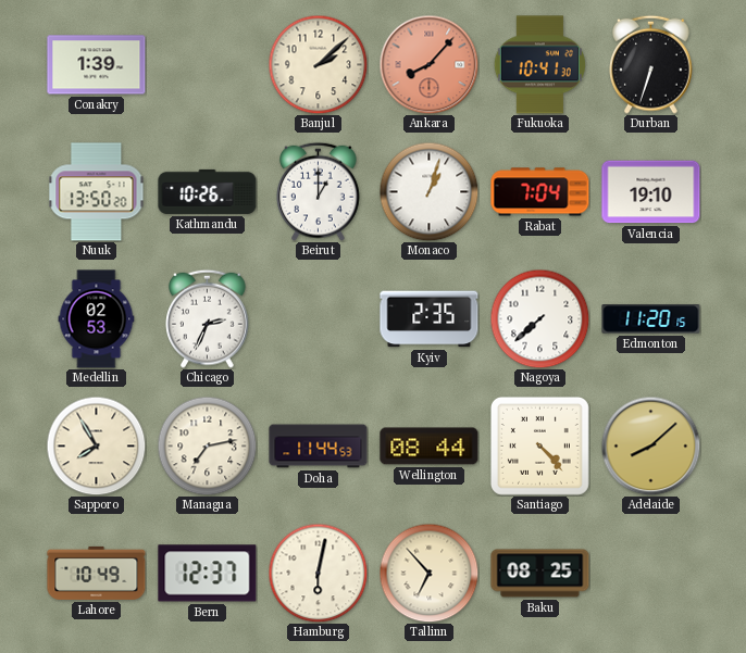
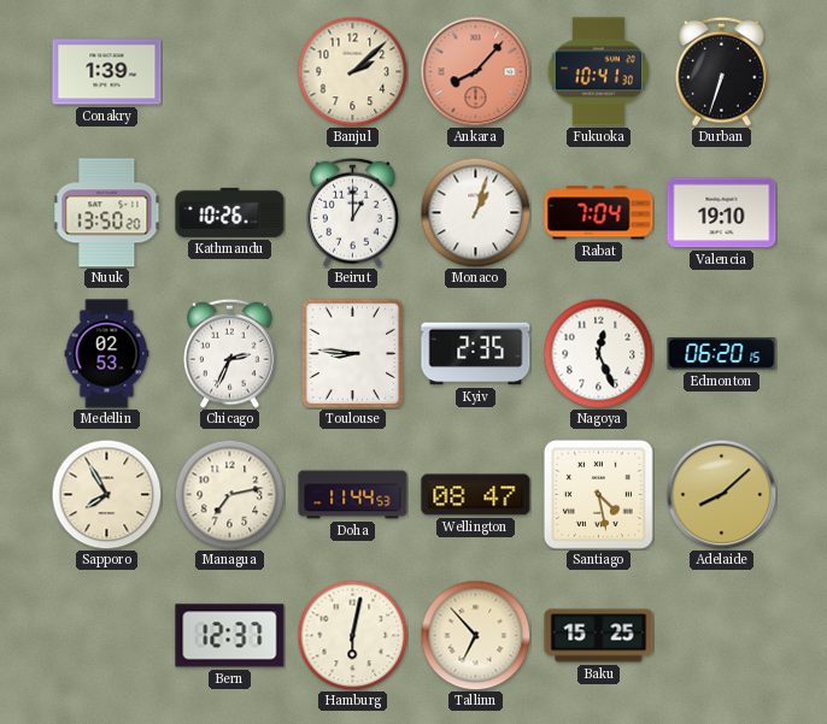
Toulouse: none -> 8:46
Nagoya: 7:38 -> 12:26
Edmonton: 11:20 -> 06:20
Wellington: 08:44 -> 08:47
Santiago: 4:23 -> 4:28
Lahore: 10:49 -> none
Baku: 08:25 -> 15:25
